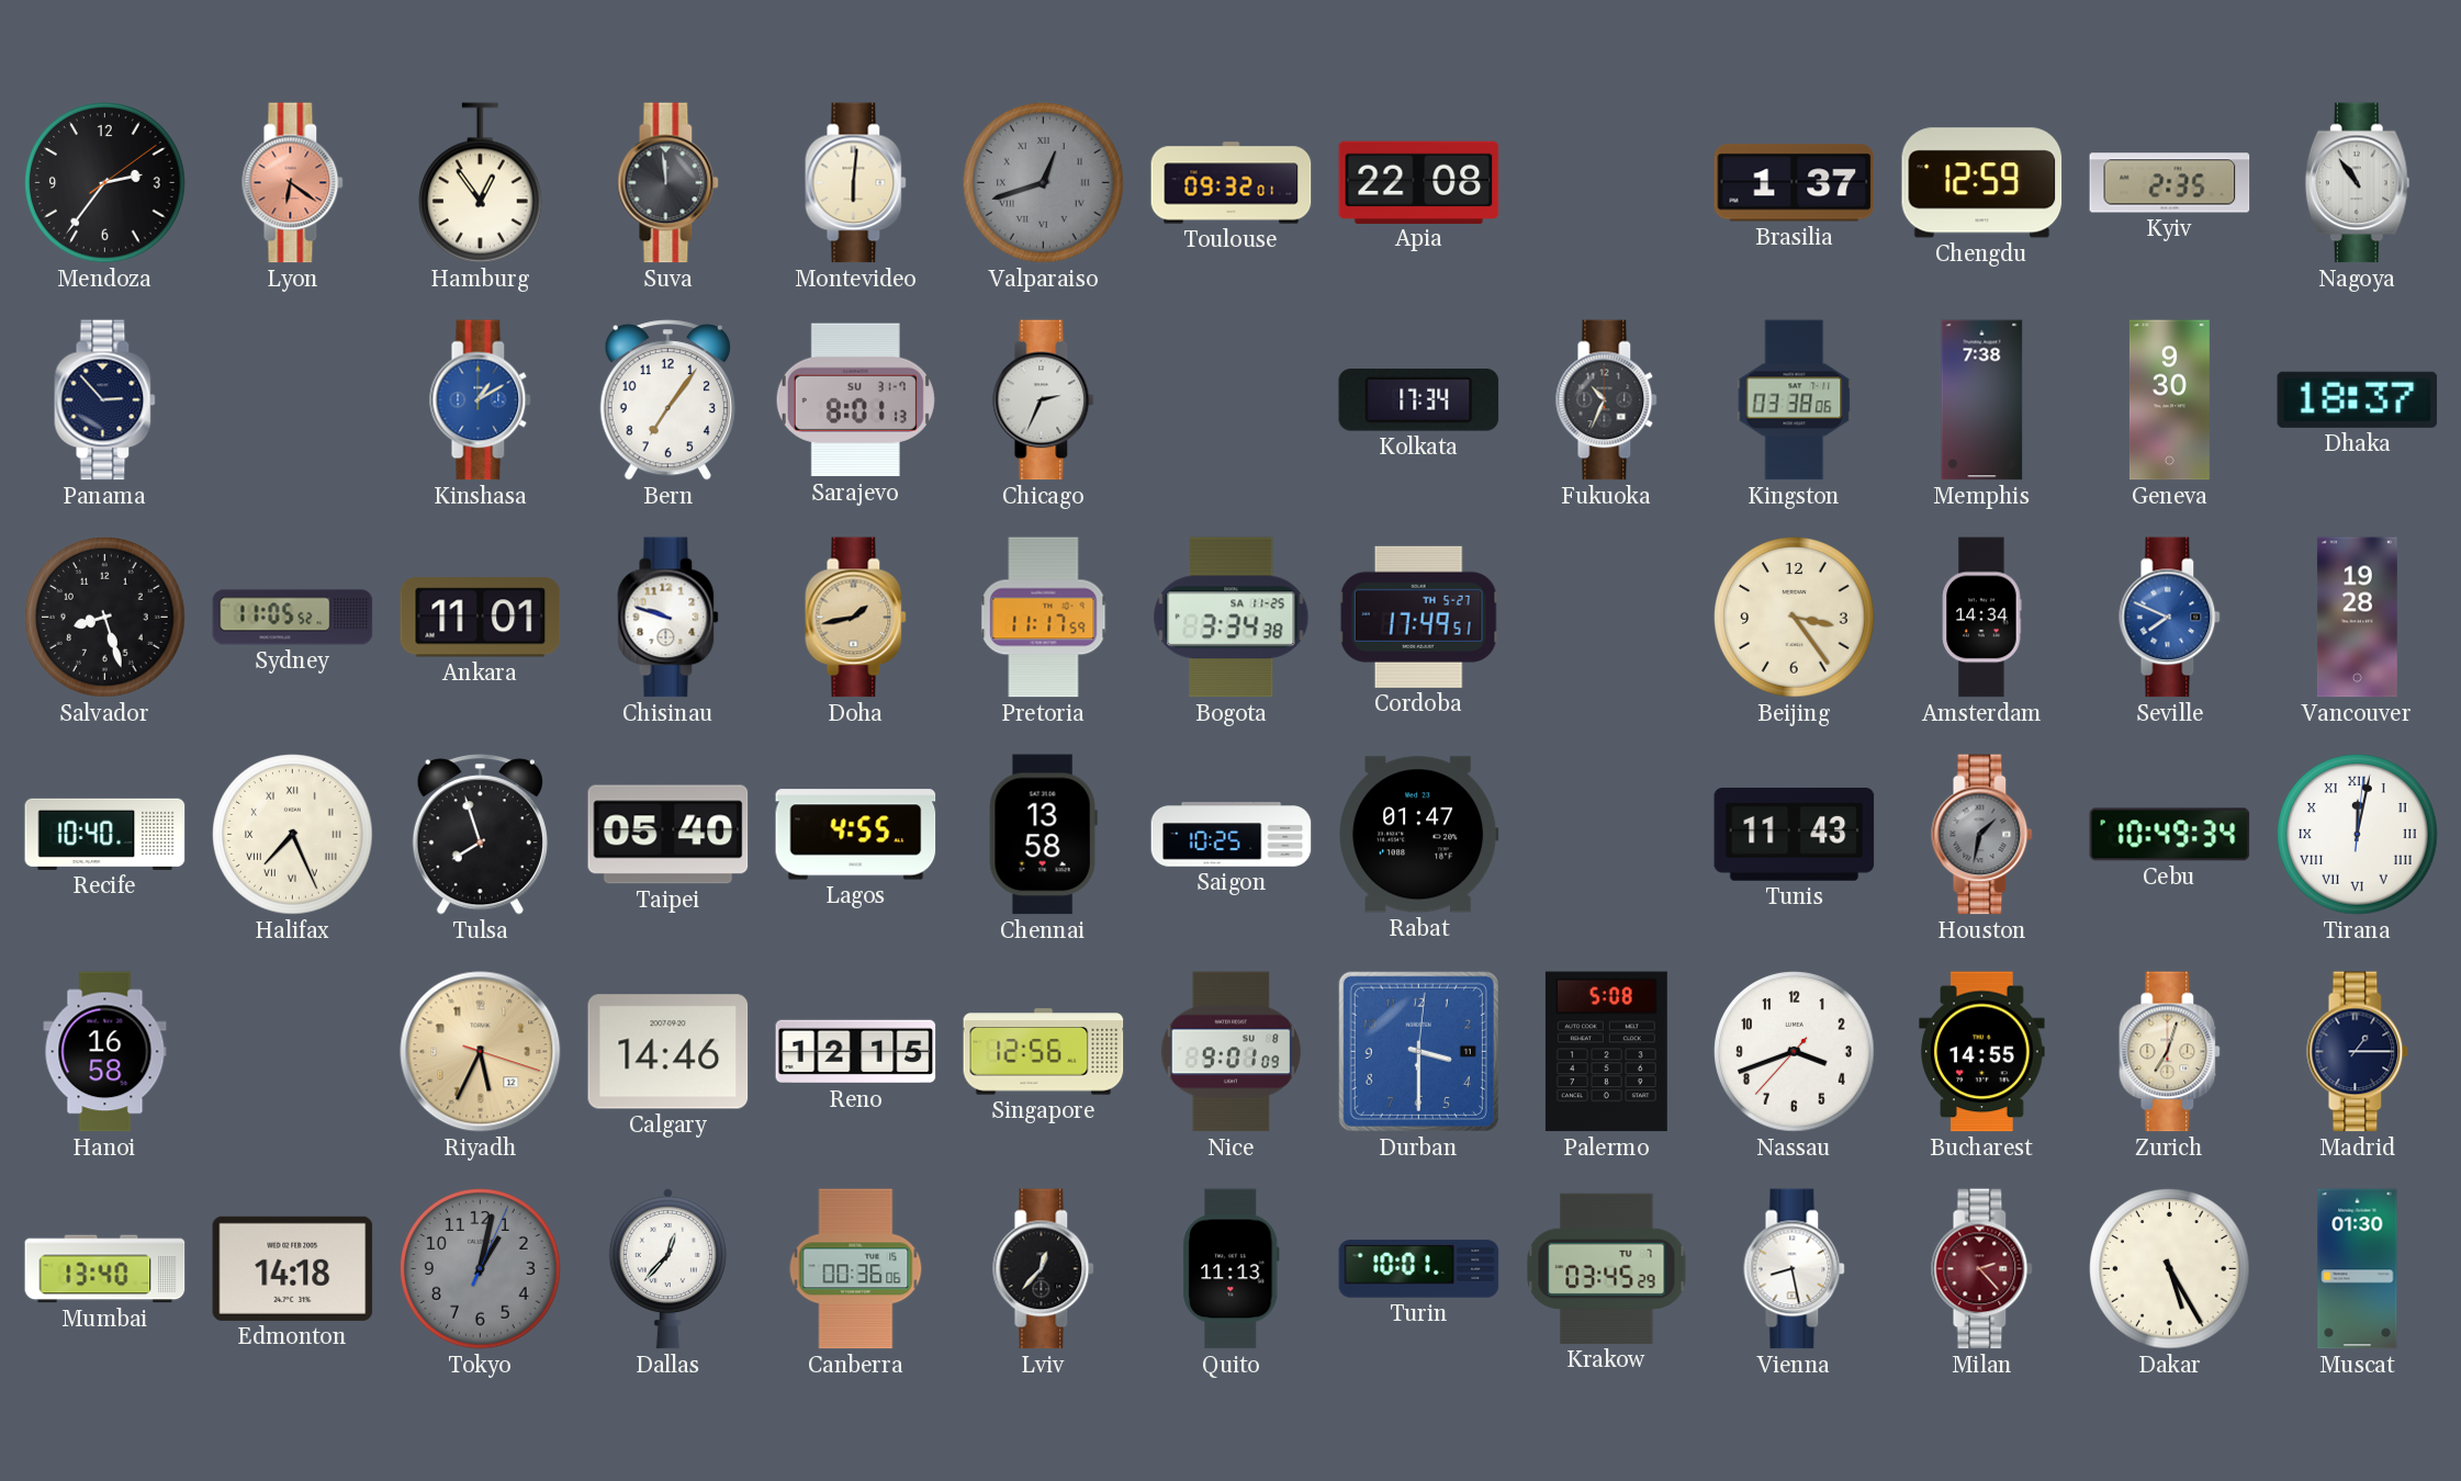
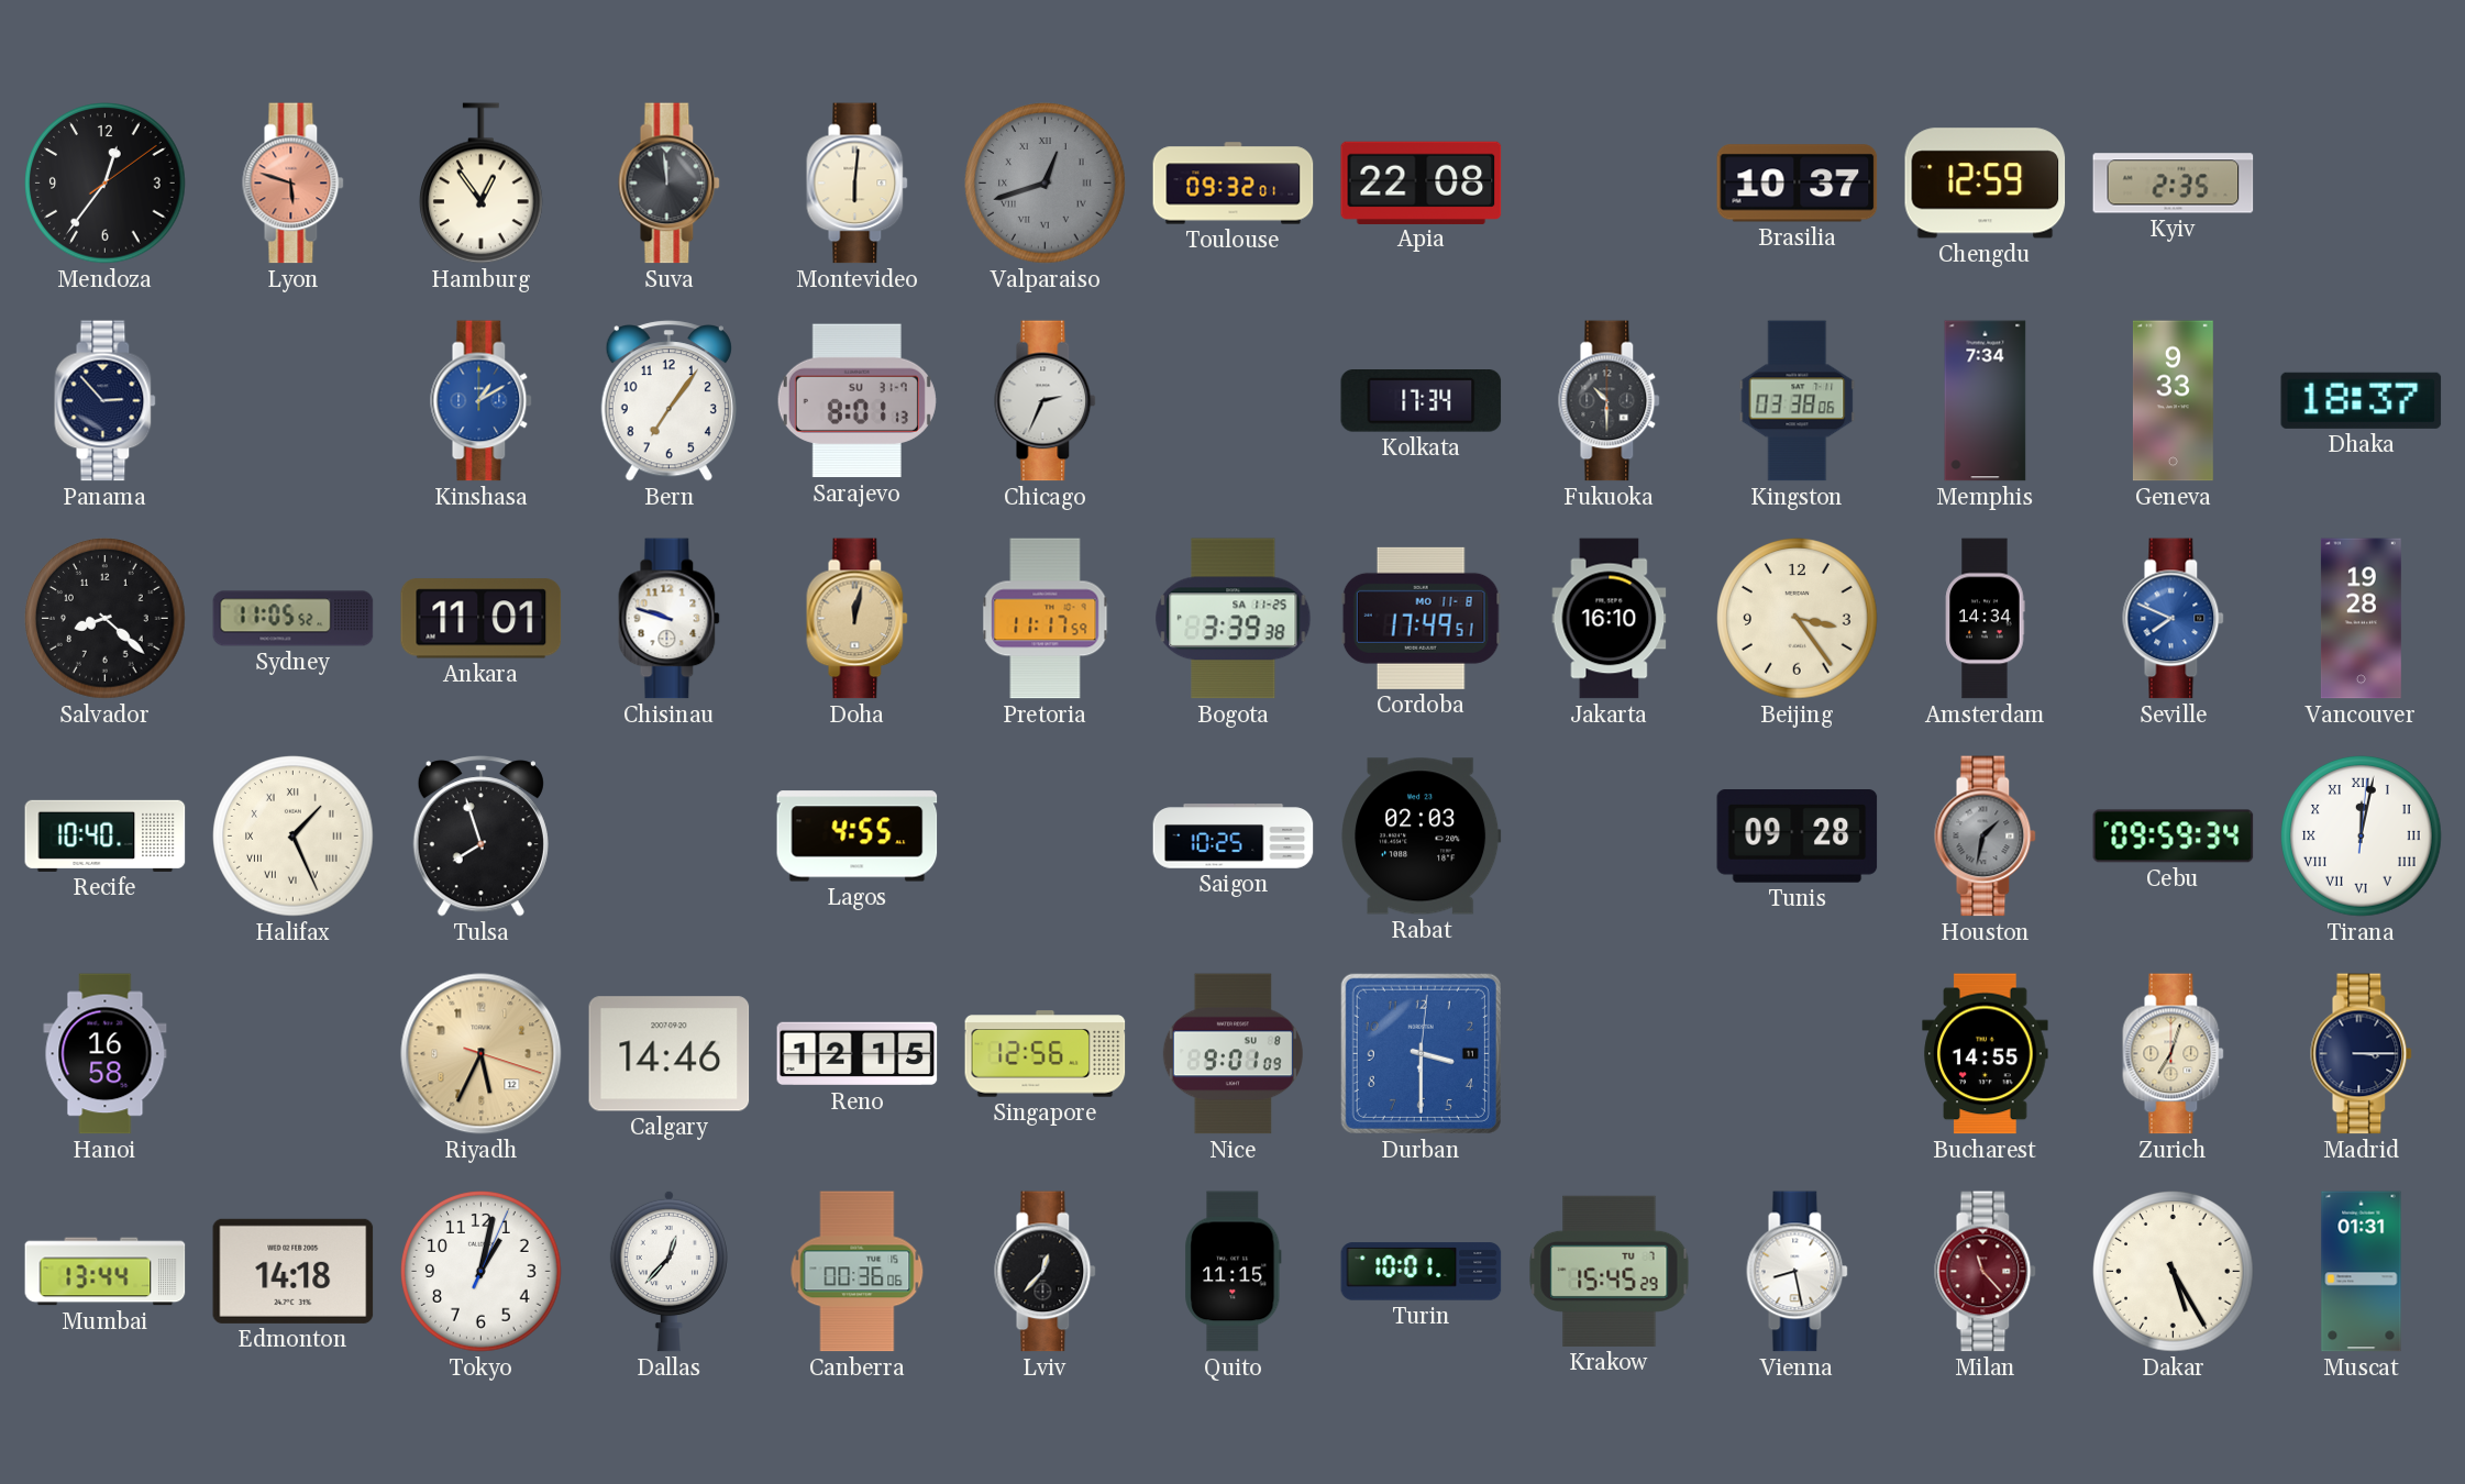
Mendoza: 2:36 -> 12:36
Lyon: 6:21 -> 5:48
Brasilia: 1:37 -> 10:37
Nagoya: 10:54 -> none
Fukuoka: 10:34 -> 10:30
Memphis: 7:38 -> 7:34
Geneva: 9:30 -> 9:33
Salvador: 8:27 -> 8:22
Doha: 1:43 -> 12:02
Bogota: 3:34 -> 3:39
Cordoba date: TH 5-27 -> MO 11-8
Jakarta: none -> 16:10
Halifax: 7:26 -> 1:26
Taipei: 05:40 -> none
Chennai: 13:58 -> none
Rabat: 01:47 -> 02:03
Tunis: 11:43 -> 09:28
Cebu: 10:49 -> 09:59
Palermo: 5:08 -> none
Nassau: 3:41 -> none
Madrid: 1:15 -> 3:15
Mumbai: 13:40 -> 13:44
Tokyo dial: grey -> white
Quito: 11:13 -> 11:15
Krakow: 03:45 -> 15:45
Milan: 2:23 -> 11:23
Muscat: 01:30 -> 01:31
